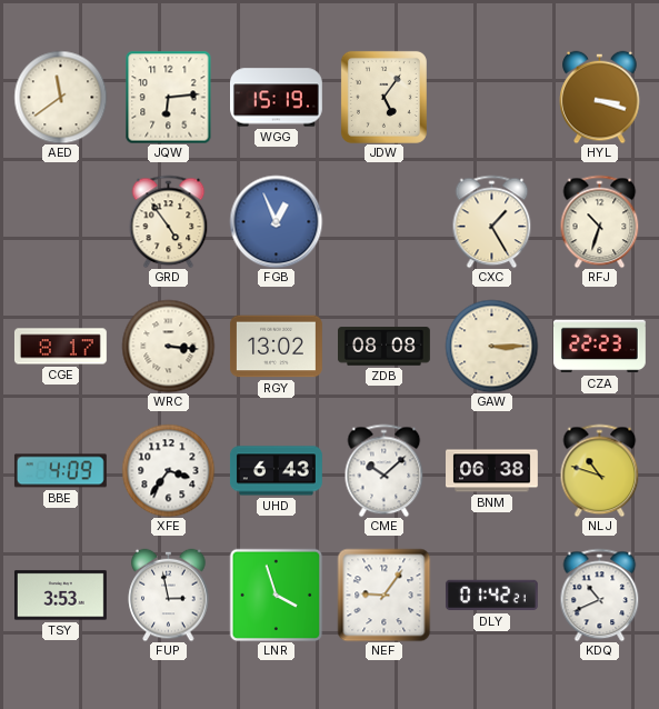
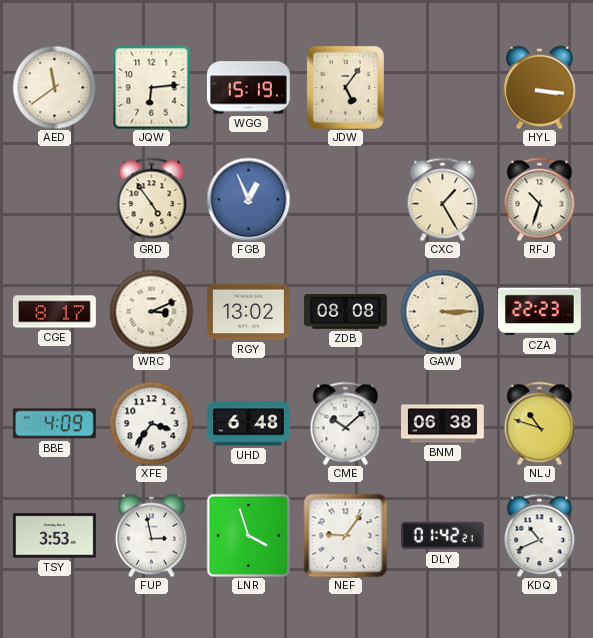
HYL: 3:18 -> 3:16
WRC: 3:16 -> 3:11
UHD: 6:43 -> 6:48
